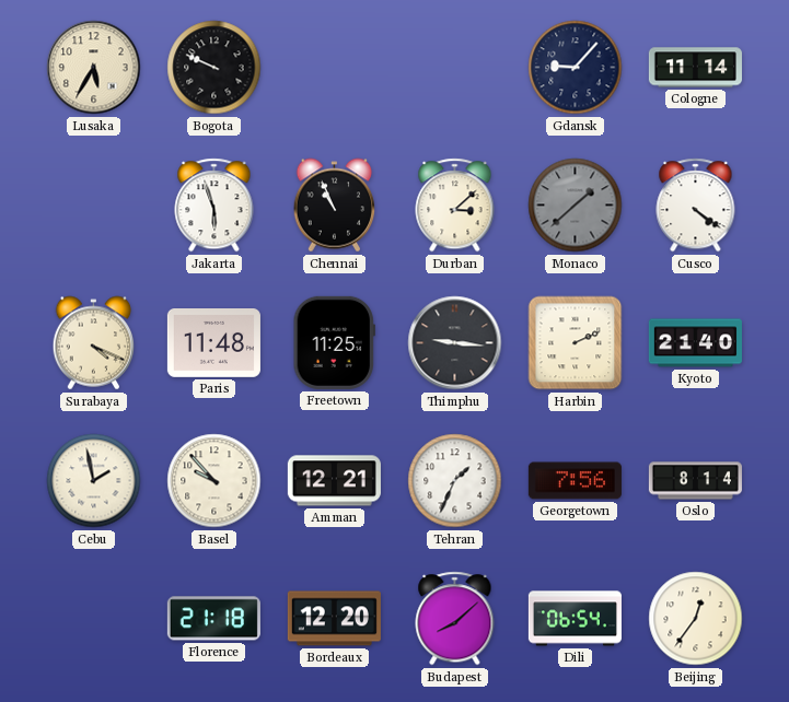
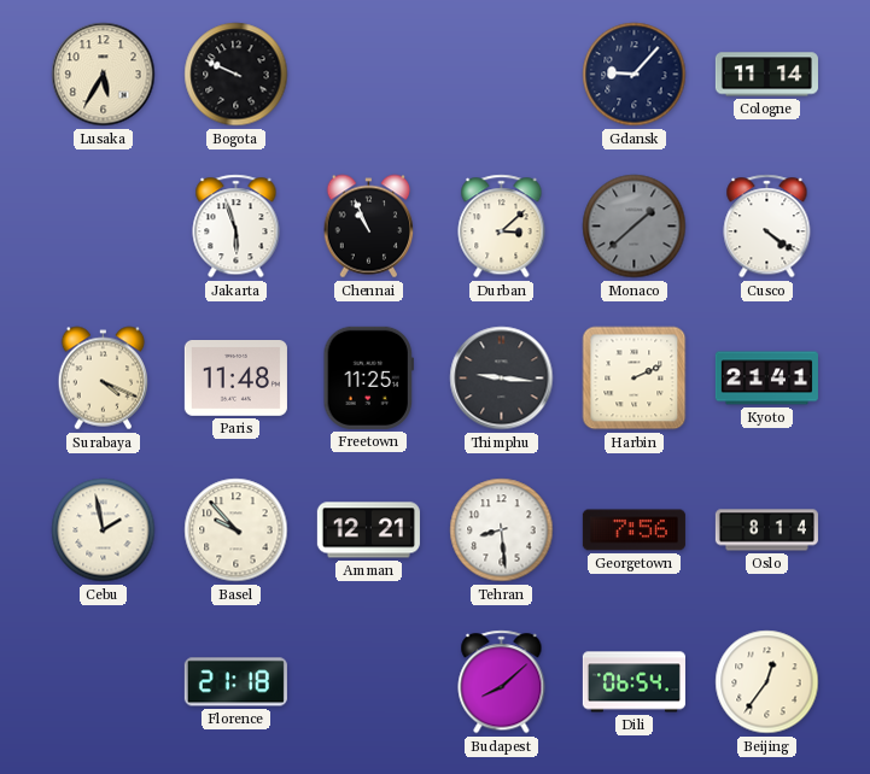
Kyoto: 21:40 -> 21:41
Tehran: 1:34 -> 8:29
Bordeaux: 12:20 -> none
